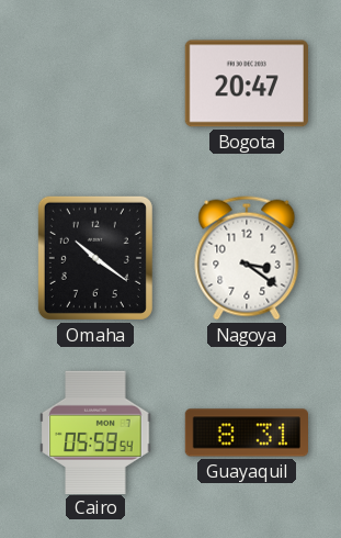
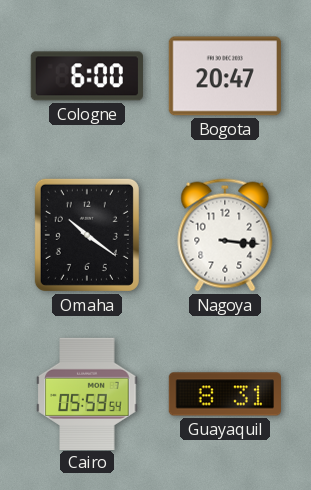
Cologne: none -> 6:00
Nagoya: 3:21 -> 3:16
